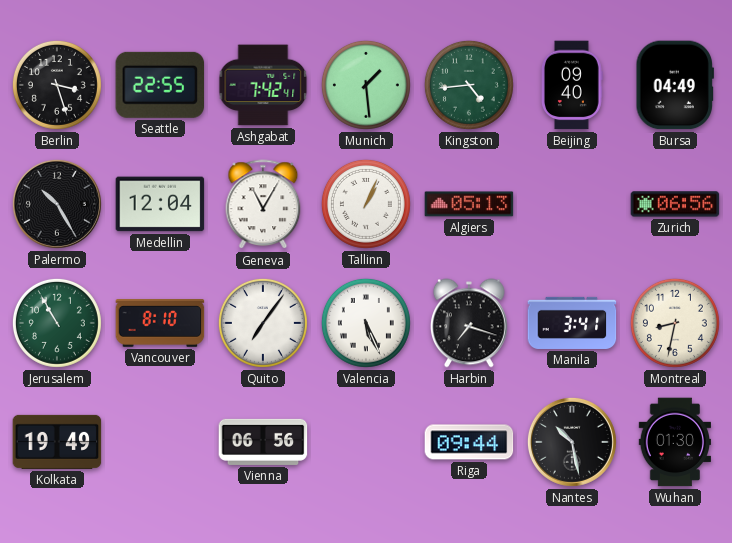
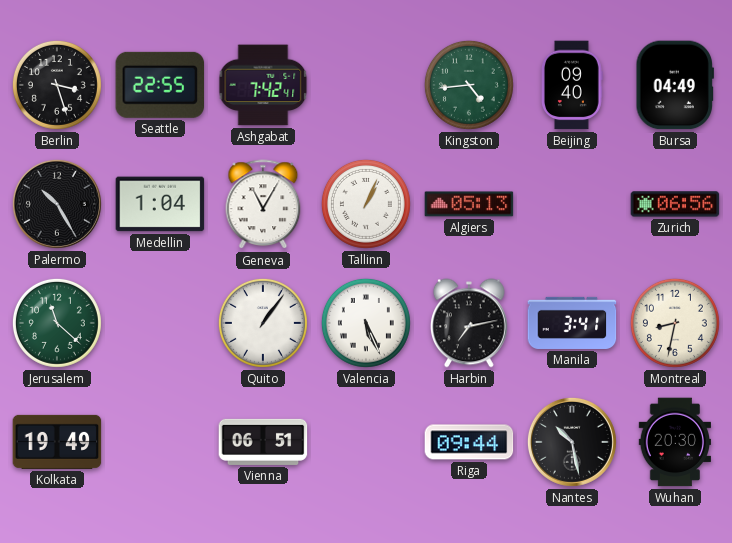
Munich: 1:29 -> none
Medellin: 12:04 -> 1:04
Jerusalem: 10:55 -> 11:22
Vancouver: 8:10 -> none
Quito: 7:06 -> 1:06
Harbin: 7:18 -> 7:13
Vienna: 06:56 -> 06:51
Wuhan: 01:30 -> 20:30
